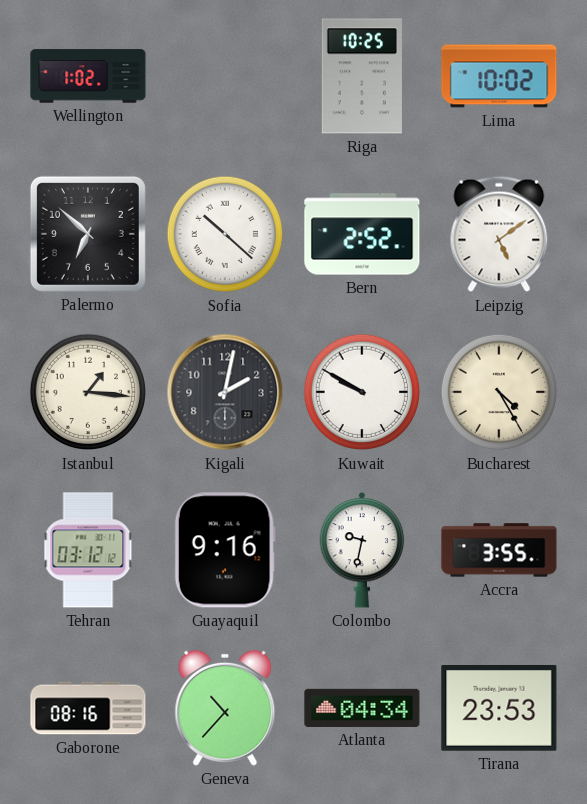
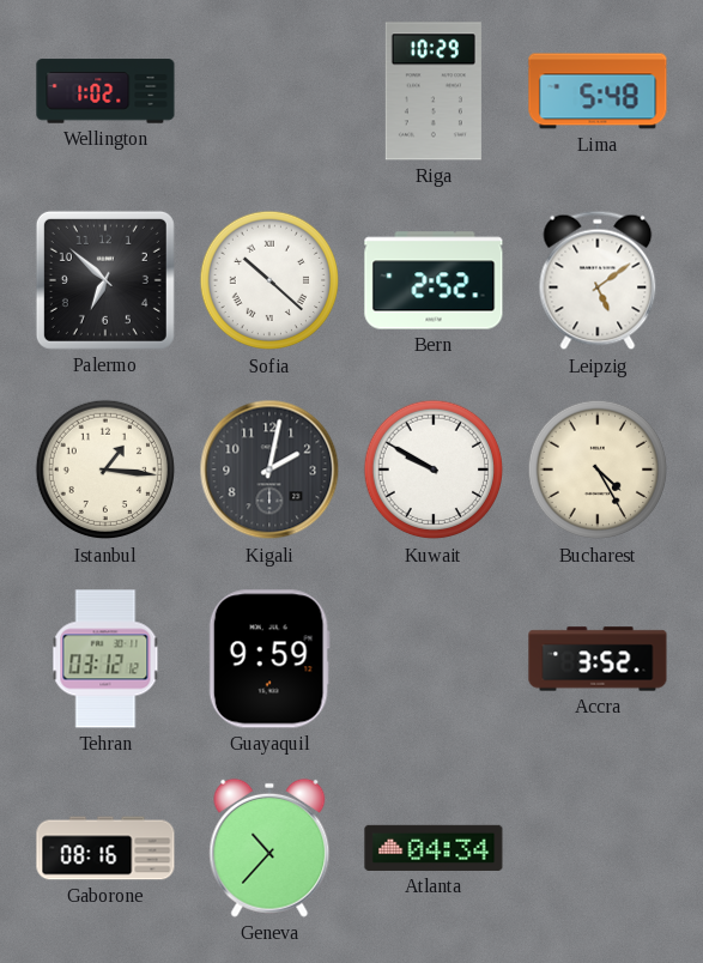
Riga: 10:25 -> 10:29
Lima: 10:02 -> 5:48
Guayaquil: 9:16 -> 9:59
Colombo: 9:32 -> none
Accra: 3:55 -> 3:52
Tirana: 23:53 -> none
